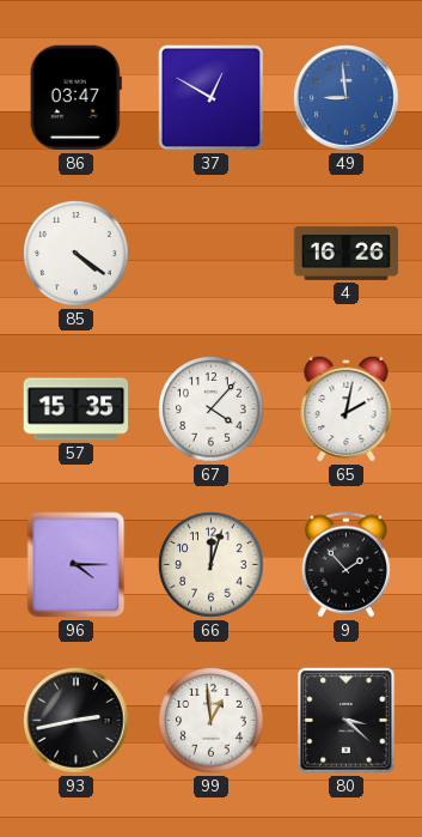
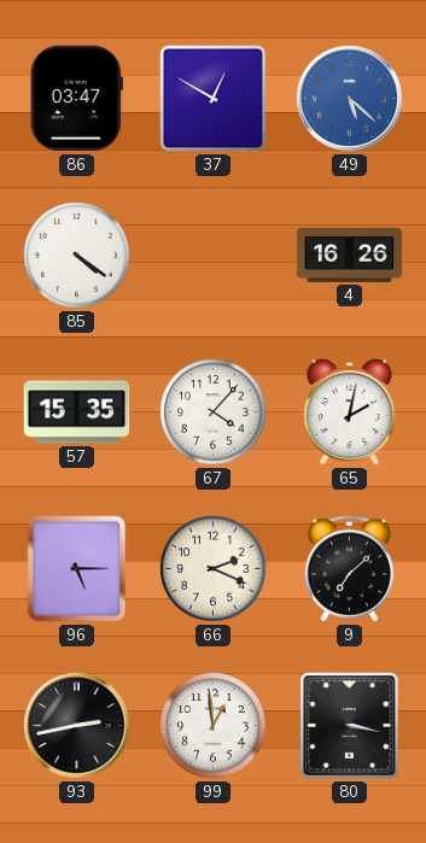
49: 8:59 -> 5:22
96: 4:15 -> 5:15
66: 12:03 -> 2:19
9: 1:53 -> 7:08
80: 3:22 -> 3:17
